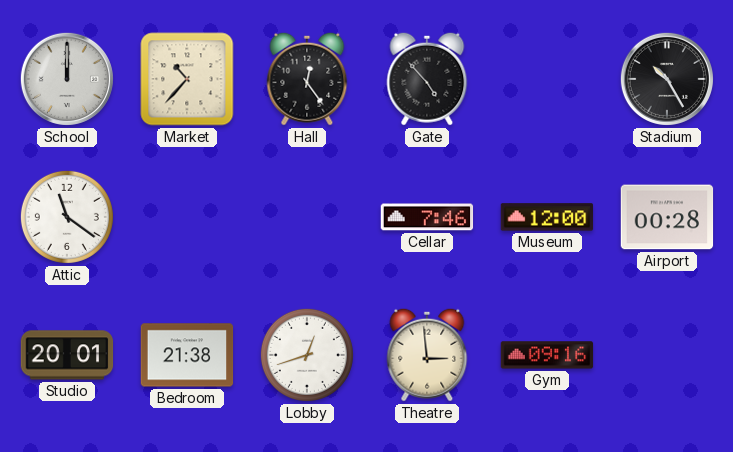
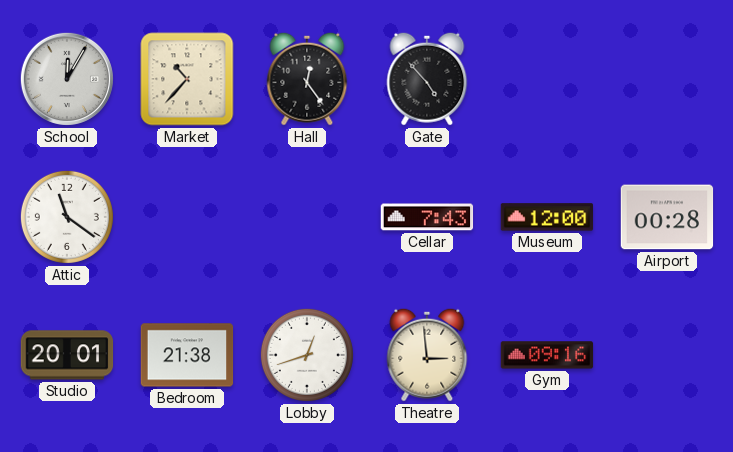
School: 12:00 -> 12:05
Stadium: 10:25 -> none
Cellar: 7:46 -> 7:43
